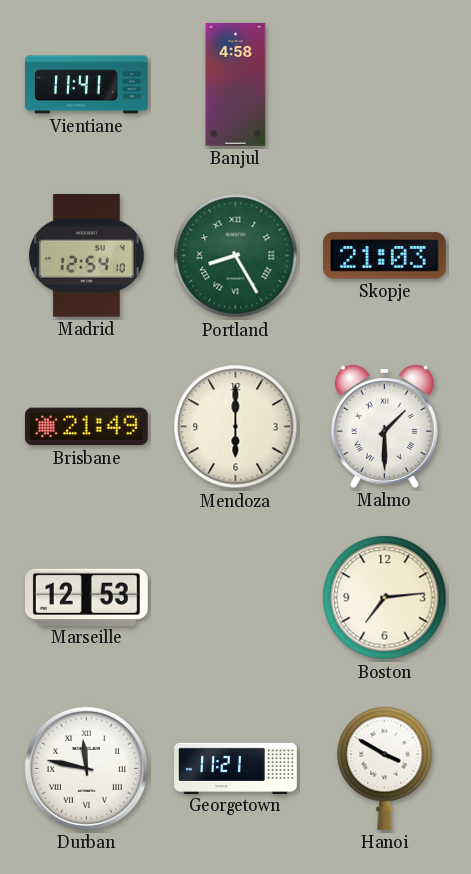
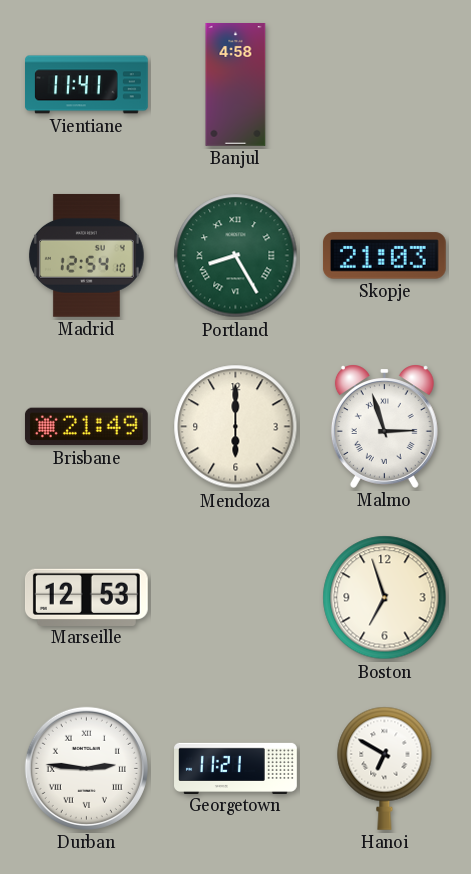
Malmo: 1:30 -> 2:57
Boston: 7:14 -> 6:57
Durban: 11:47 -> 2:46
Hanoi: 3:50 -> 6:50
